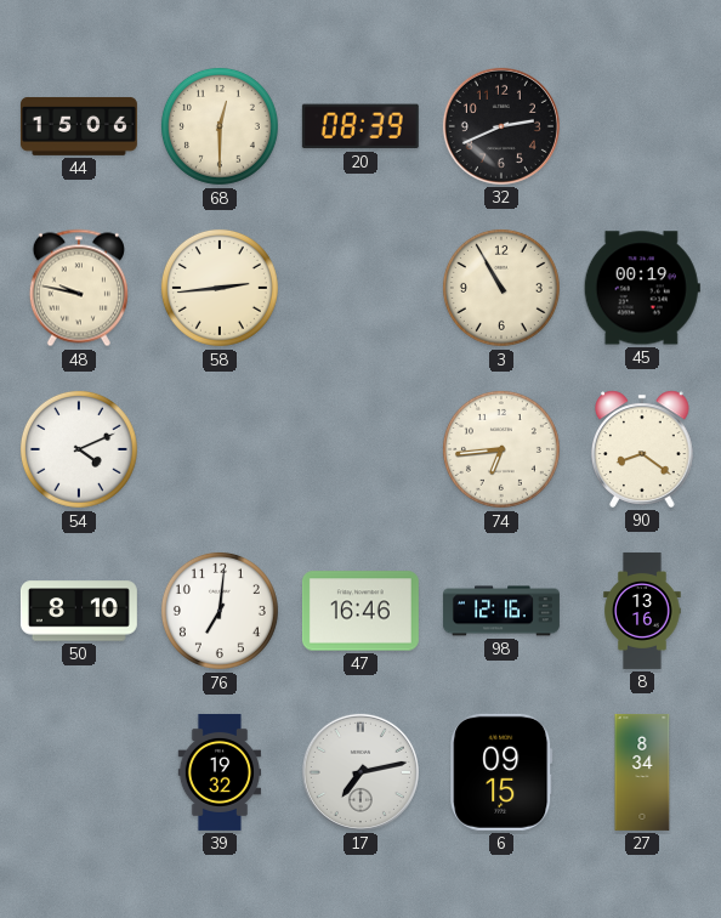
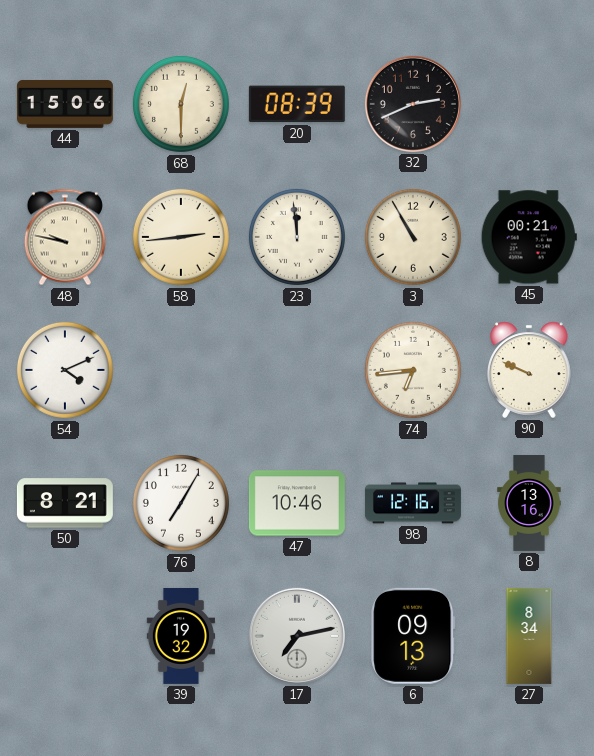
23: none -> 11:59
45: 00:19 -> 00:21
90: 8:21 -> 9:49
50: 8:10 -> 8:21
76: 7:01 -> 7:05
47: 16:46 -> 10:46
6: 09:15 -> 09:13
